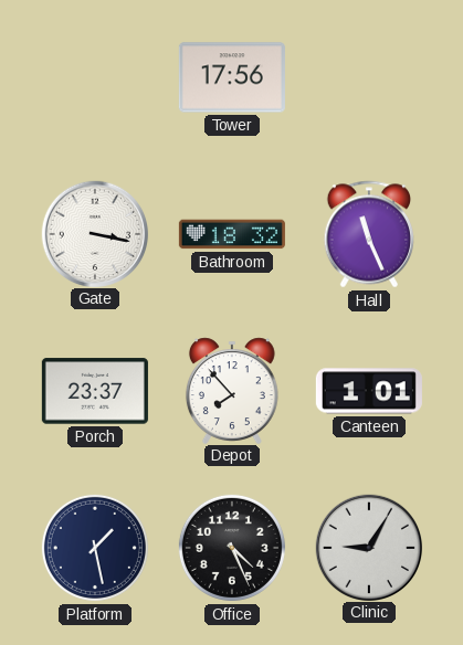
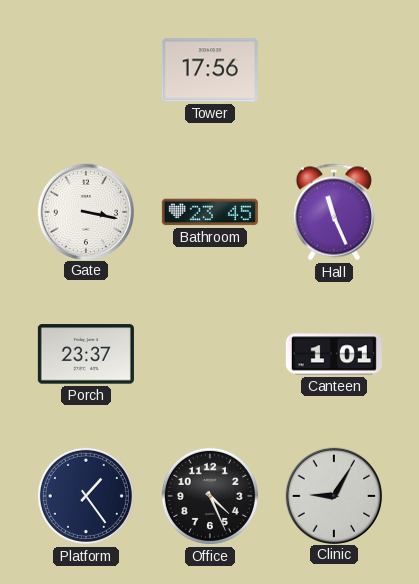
Bathroom: 18:32 -> 23:45
Depot: 7:53 -> none
Platform: 1:28 -> 1:24
